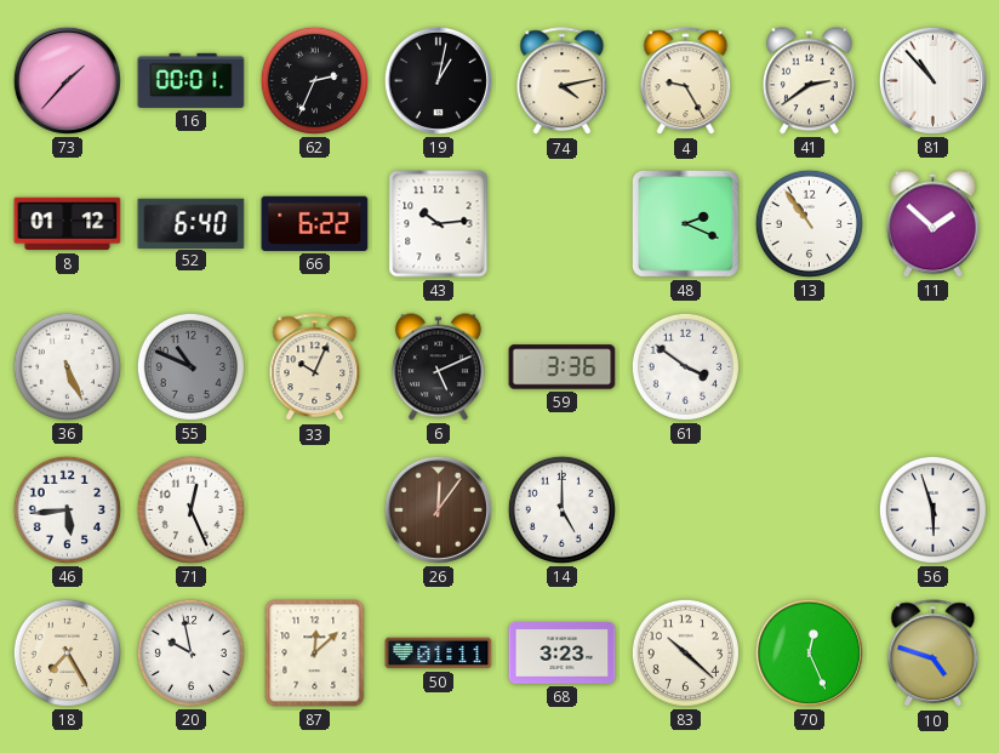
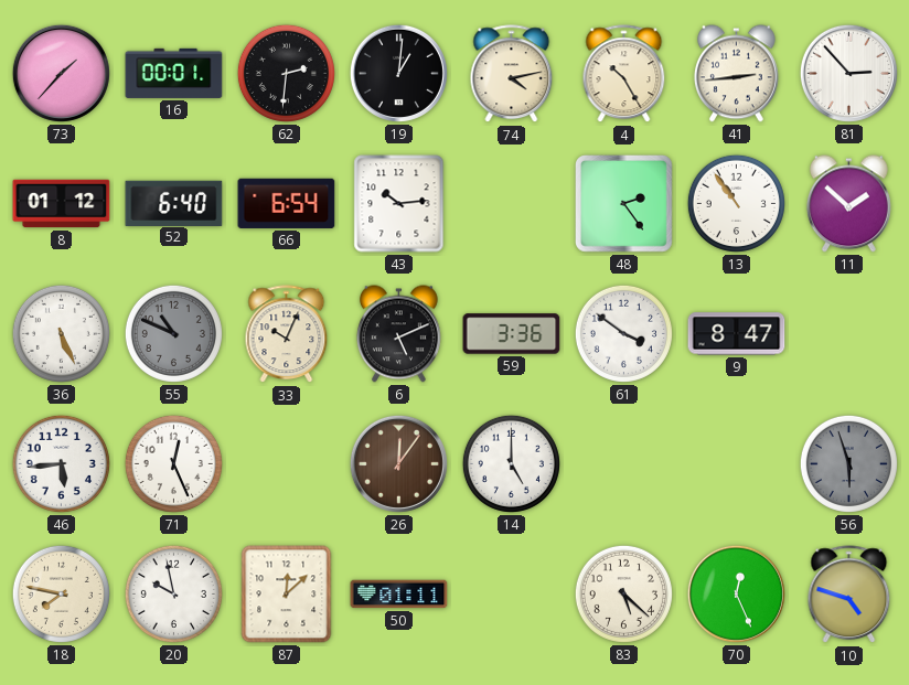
62: 2:34 -> 2:31
19: 1:02 -> 1:01
4: 9:25 -> 10:25
41: 2:39 -> 2:44
81: 10:53 -> 2:53
66: 6:22 -> 6:54
48: 2:19 -> 2:24
9: none -> 8:47
56 dial: white -> grey
18: 7:25 -> 7:47
68: 3:23 -> none
83: 10:22 -> 5:22
